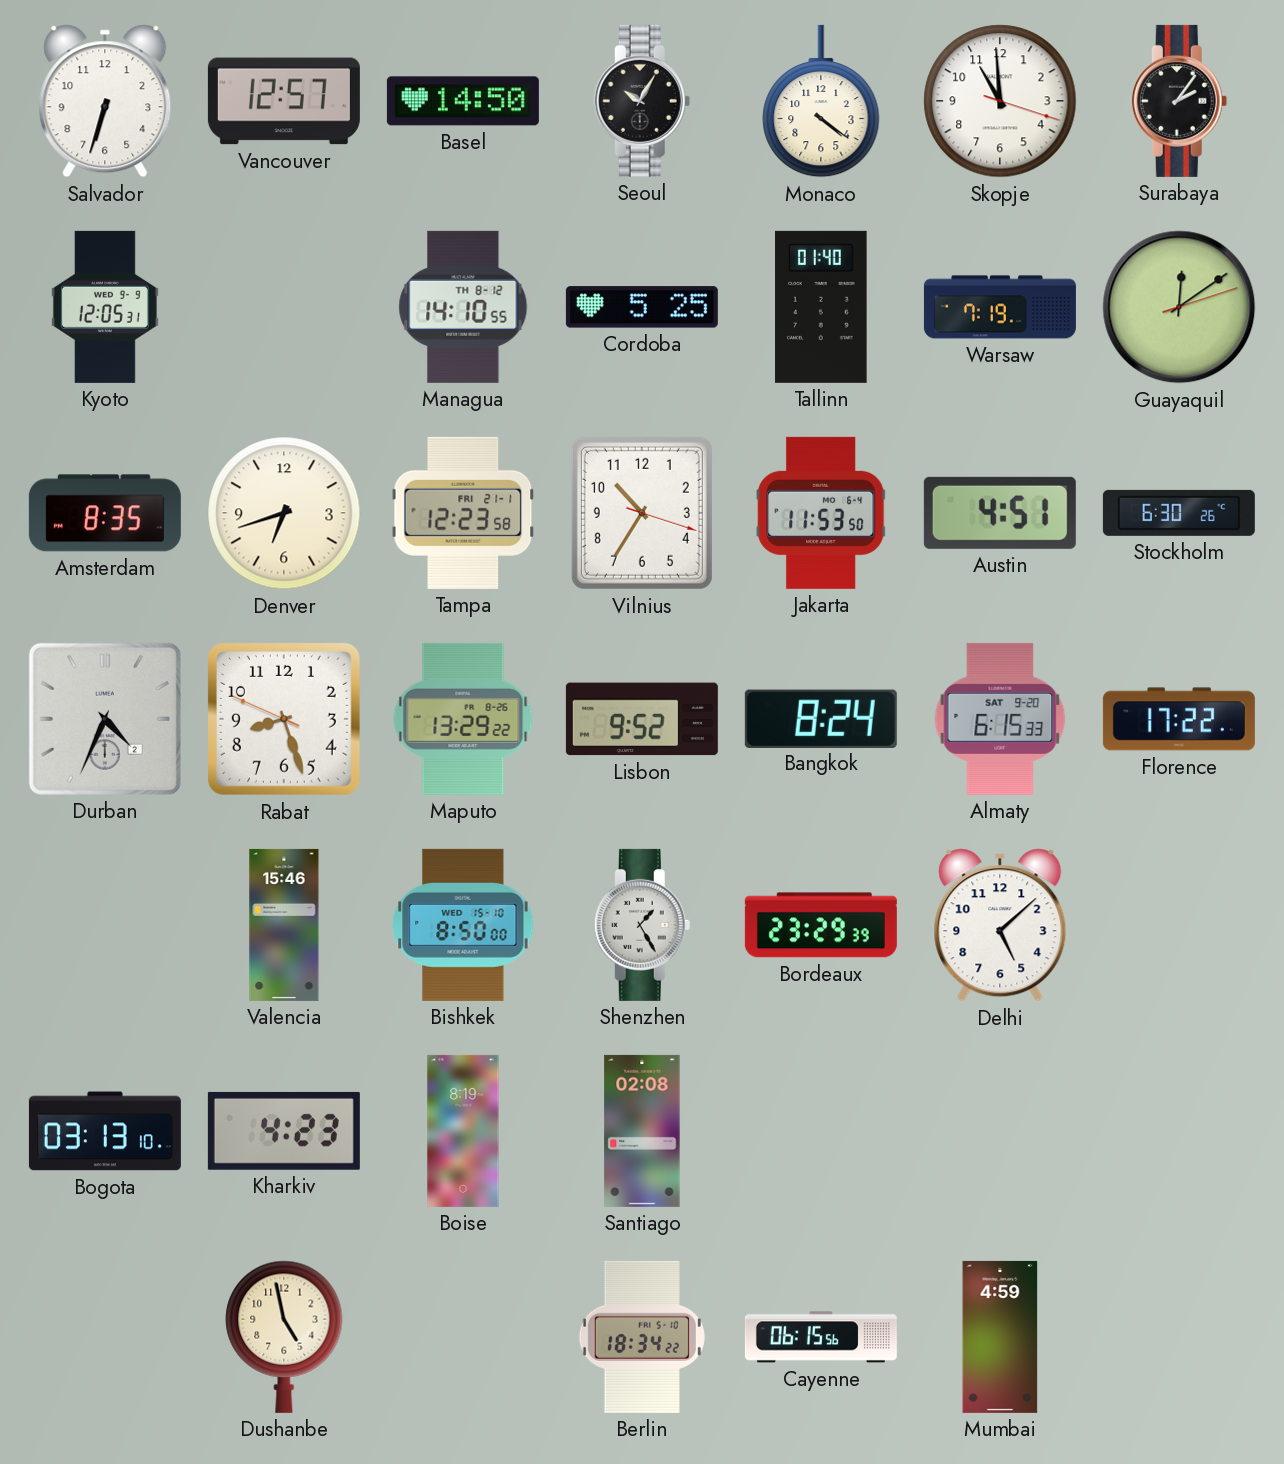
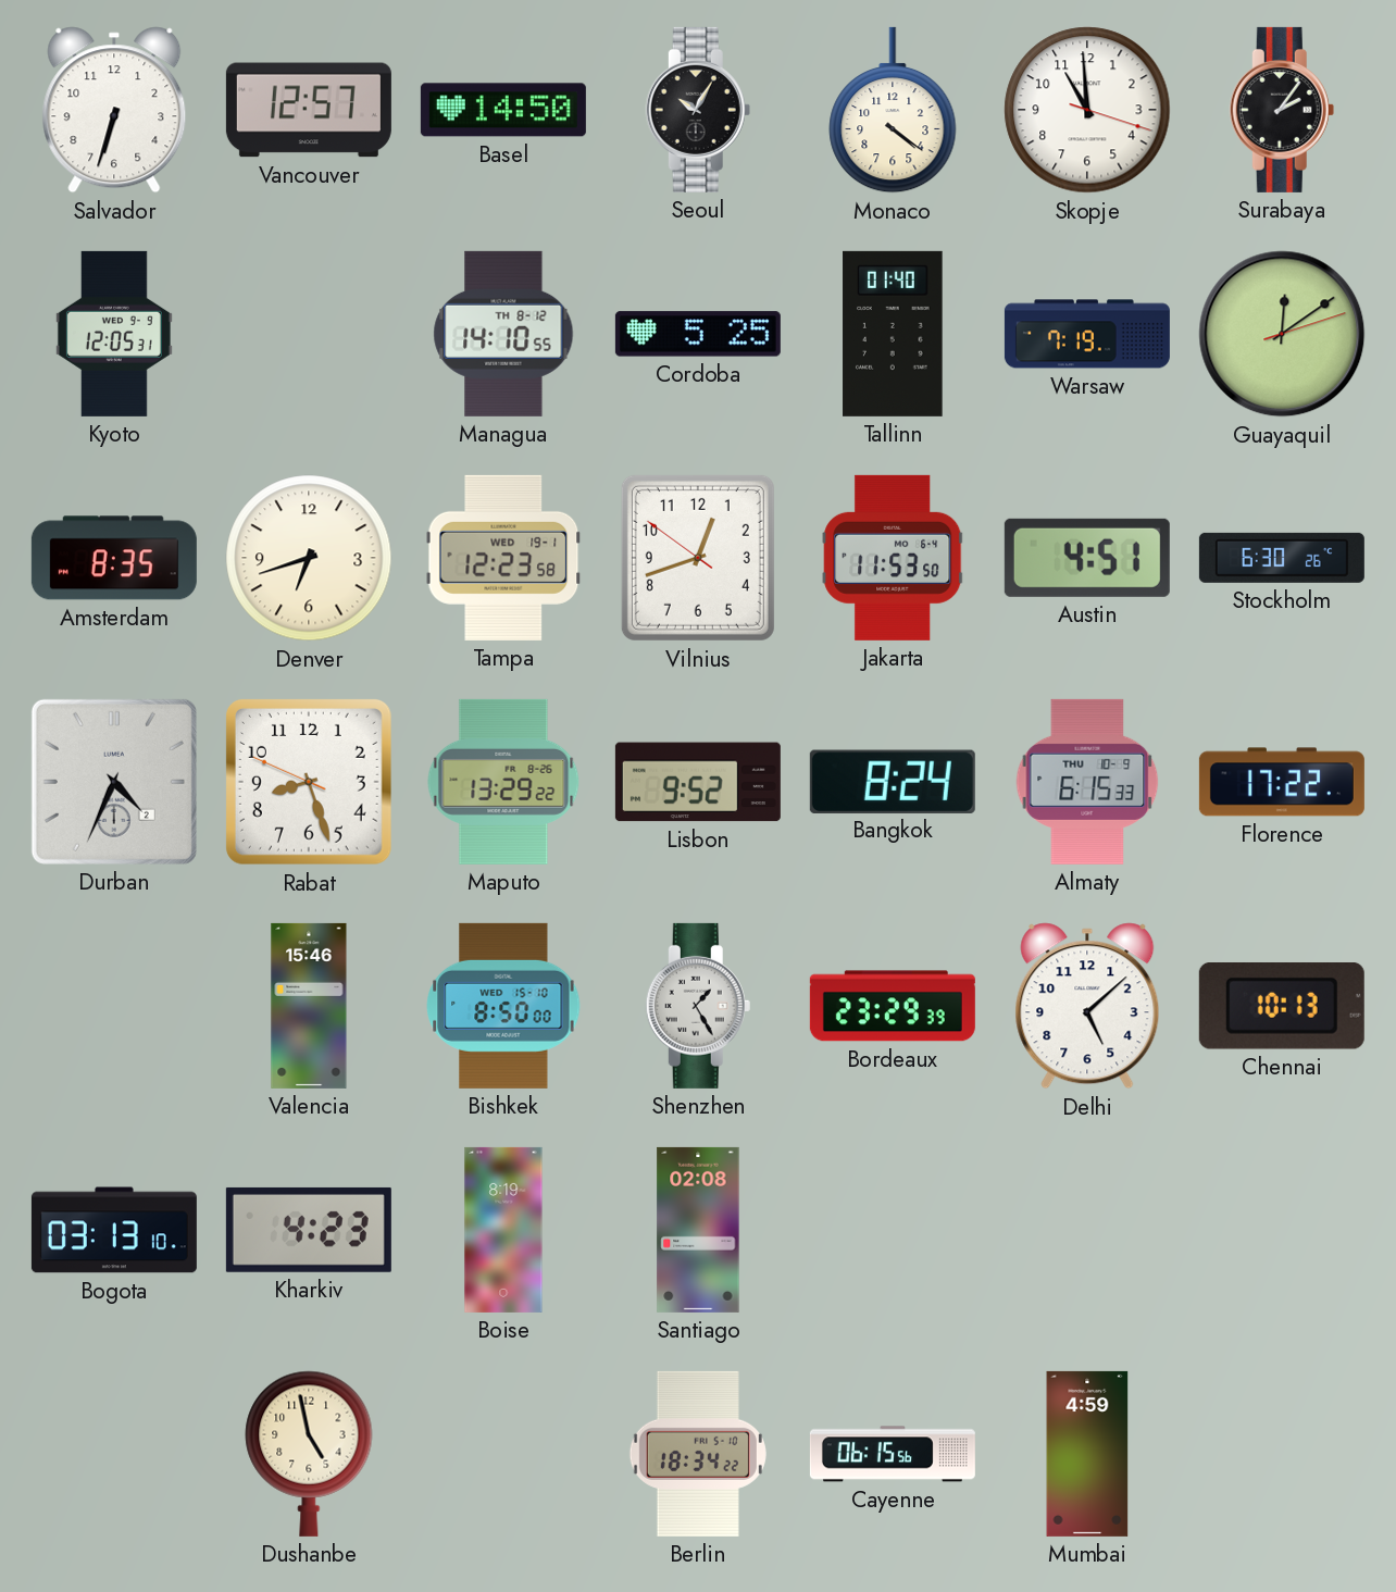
Tampa date: FRI 21-1 -> WED 19-1
Vilnius: 10:35 -> 12:41
Almaty date: SAT 9-20 -> THU 10-9
Chennai: none -> 10:13
